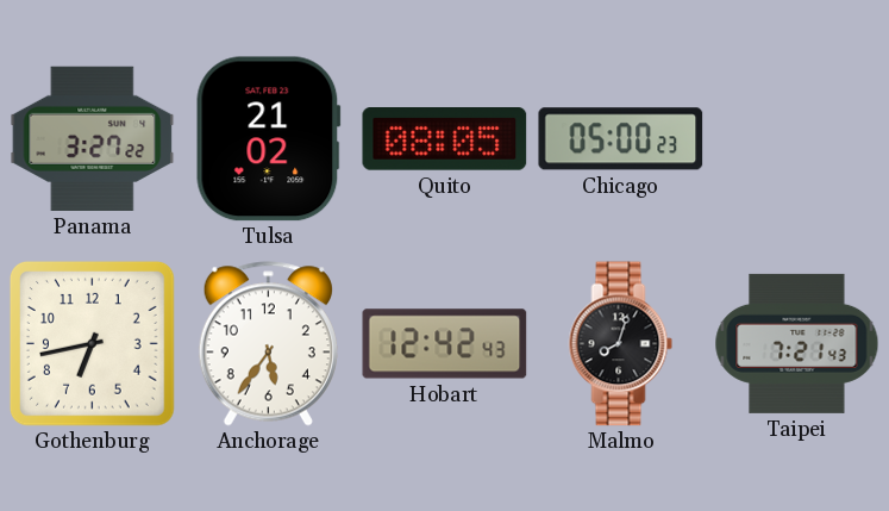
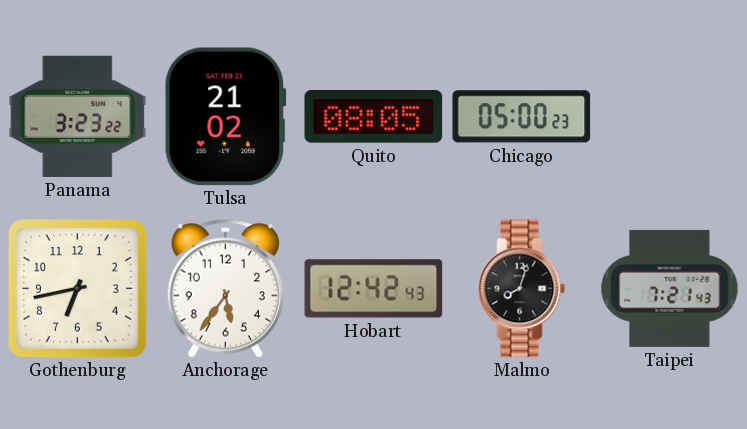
Panama: 3:27 -> 3:23
